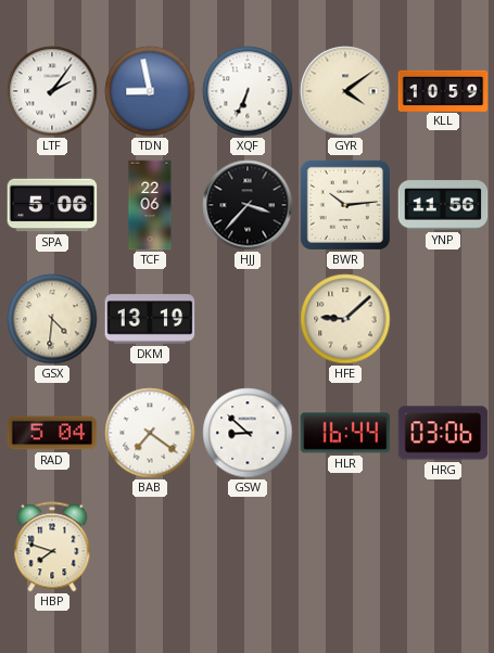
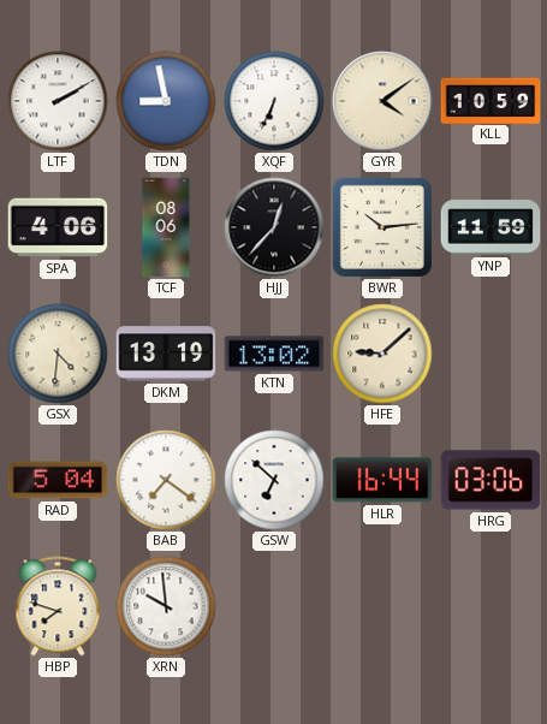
LTF: 2:06 -> 2:10
SPA: 5:06 -> 4:06
TCF: 22:06 -> 08:06
HJJ: 3:37 -> 12:37
YNP: 11:56 -> 11:59
KTN: none -> 13:02
GSW: 8:52 -> 6:52
XRN: none -> 9:59
